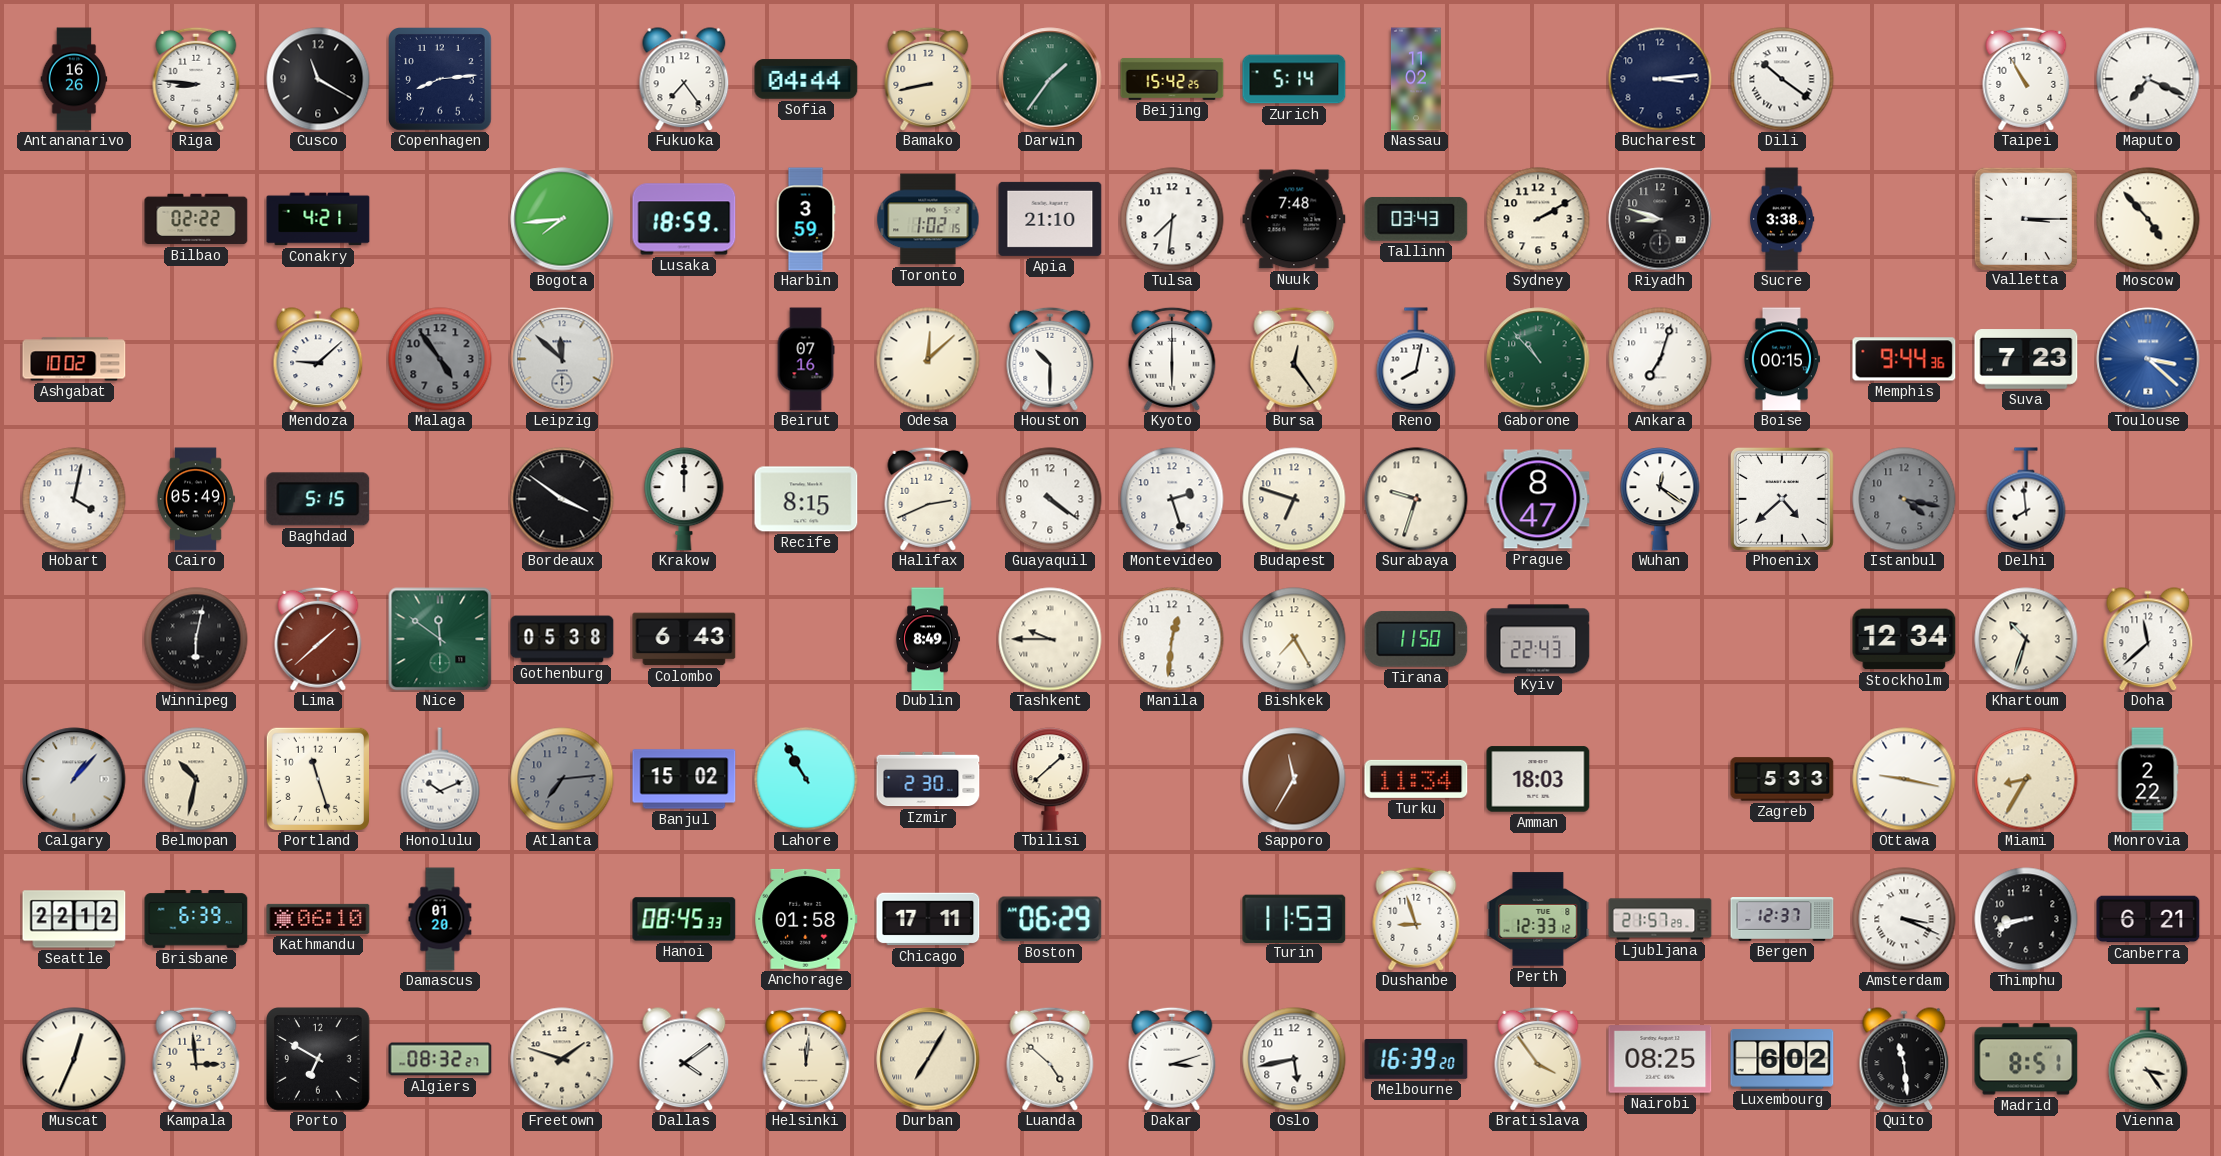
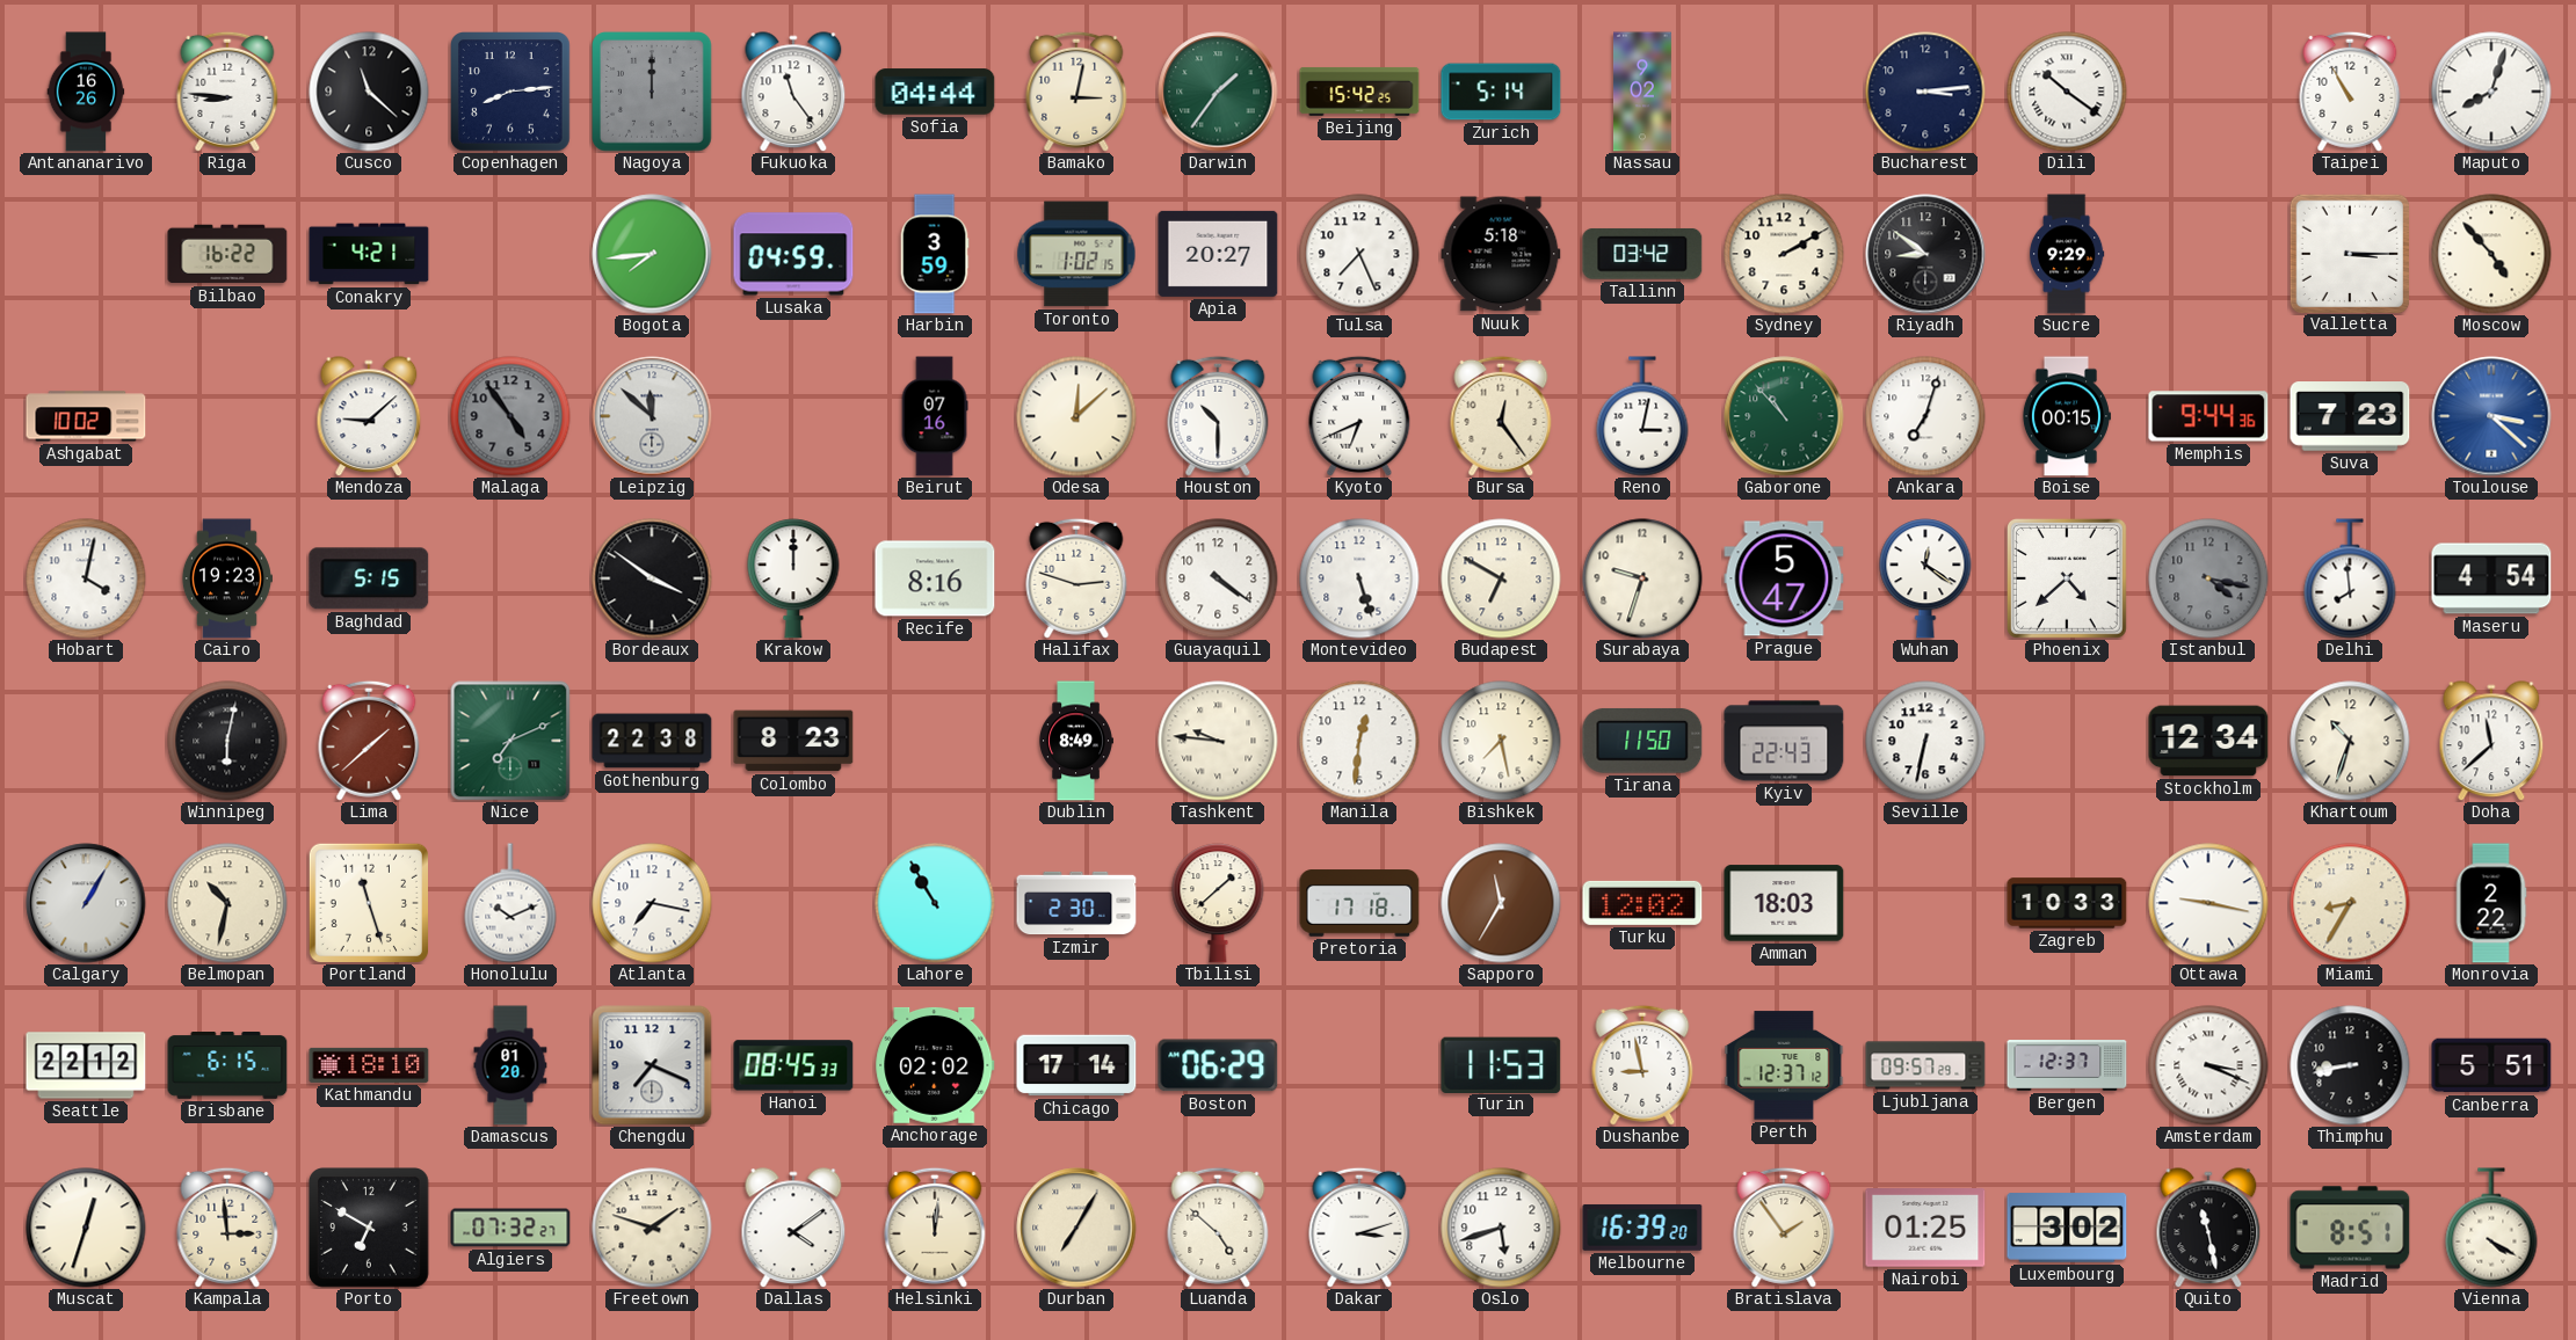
Cusco: 11:20 -> 11:22
Nagoya: none -> 12:00
Fukuoka: 7:24 -> 11:24
Bamako: 8:43 -> 3:02
Nassau: 11:02 -> 9:02
Maputo: 7:19 -> 8:03
Bilbao: 02:22 -> 16:22
Lusaka: 18:59 -> 04:59
Apia: 21:10 -> 20:27
Tulsa: 7:31 -> 7:26
Nuuk: 7:48 -> 5:18
Tallinn: 03:43 -> 03:42
Riyadh: 8:48 -> 8:51
Sucre: 3:38 -> 9:29
Kyoto: 6:00 -> 6:41
Reno: 8:02 -> 3:02
Cairo: 05:49 -> 19:23
Recife: 8:15 -> 8:16
Halifax: 2:41 -> 2:48
Montevideo: 2:27 -> 5:27
Budapest: 6:48 -> 6:50
Prague: 8:47 -> 5:47
Maseru: none -> 4:54
Nice: 11:51 -> 7:11
Gothenburg: 05:38 -> 22:38
Colombo: 6:43 -> 8:23
Tashkent: 9:45 -> 9:46
Bishkek: 7:25 -> 7:28
Seville: none -> 6:32
Calgary: 1:07 -> 1:05
Atlanta: 7:14 -> 7:17
Atlanta dial: grey -> white
Banjul: 15:02 -> none
Pretoria: none -> 17:18
Turku: 11:34 -> 12:02
Zagreb: 5:33 -> 10:33
Brisbane: 6:39 -> 6:15
Kathmandu: 06:10 -> 18:10
Chengdu: none -> 7:19
Anchorage: 01:58 -> 02:02
Chicago: 17:11 -> 17:14
Dushanbe: 8:57 -> 8:58
Perth: 12:33 -> 12:37
Ljubljana: 21:57 -> 09:57
Thimphu: 8:42 -> 8:43
Canberra: 6:21 -> 5:51
Muscat: 12:34 -> 12:33
Algiers: 08:32 -> 07:32
Oslo: 5:43 -> 5:42
Bratislava: 3:54 -> 1:54
Nairobi: 08:25 -> 01:25
Luxembourg: 6:02 -> 3:02
Quito: 11:29 -> 11:28
Vienna: 3:24 -> 4:20
